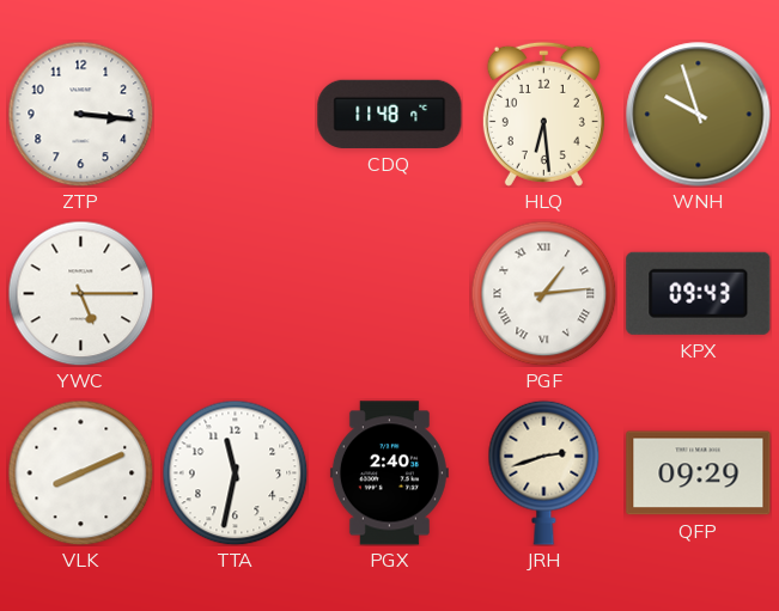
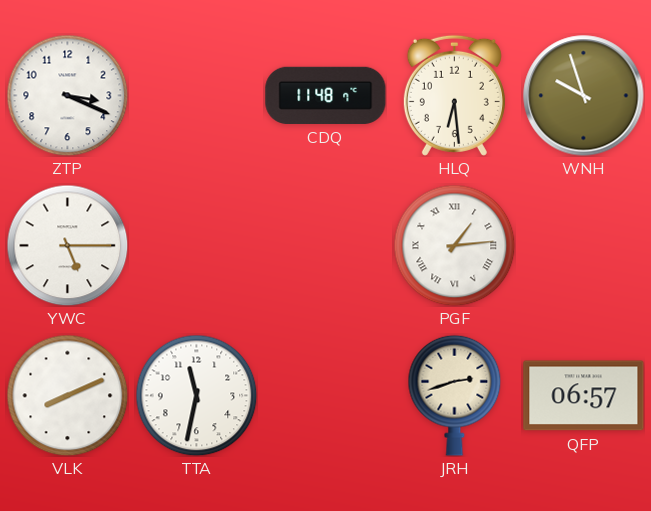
ZTP: 3:16 -> 3:19
KPX: 09:43 -> none
PGX: 2:40 -> none
QFP: 09:29 -> 06:57
